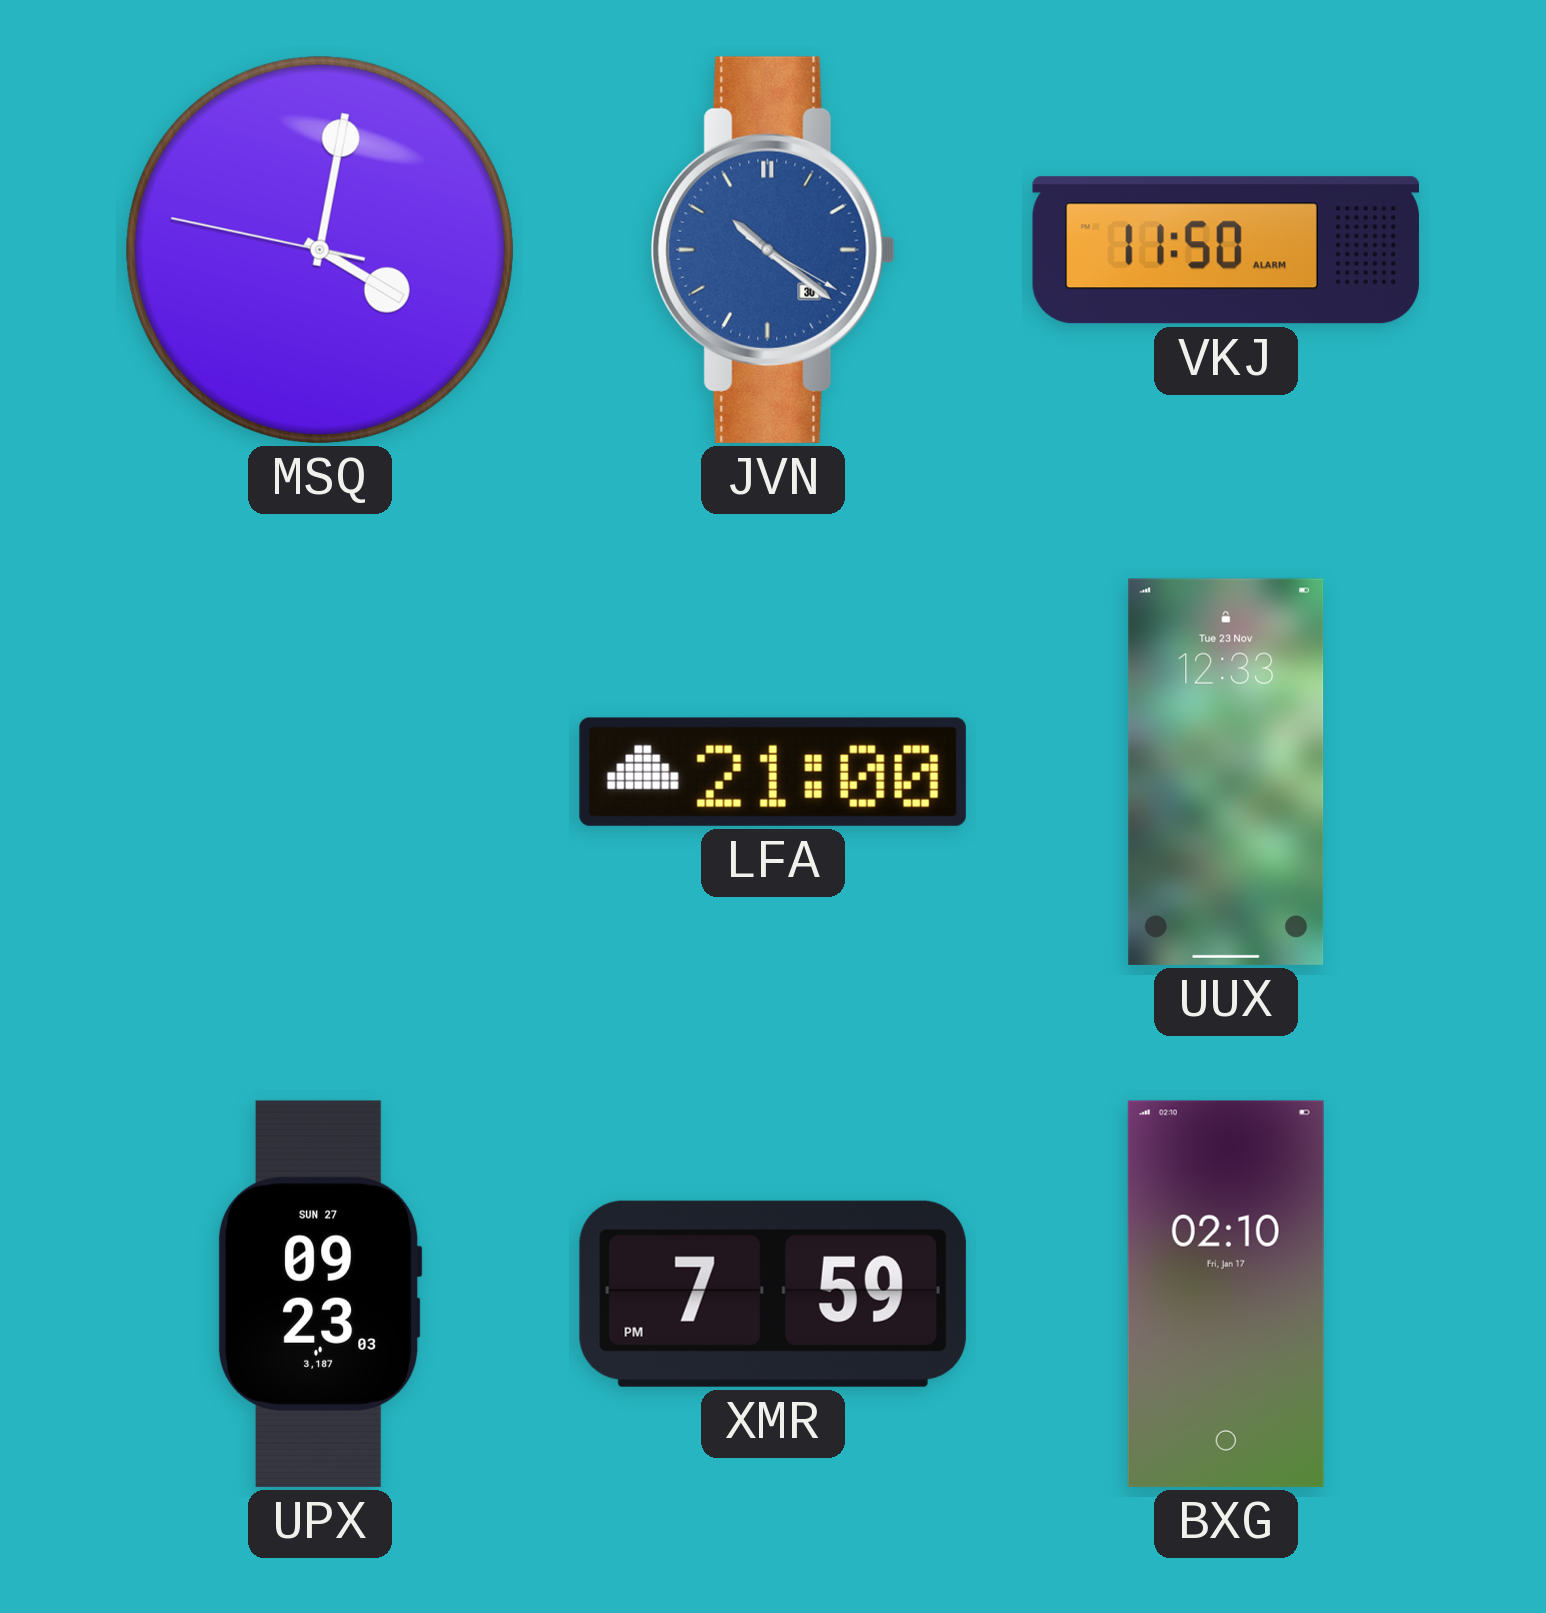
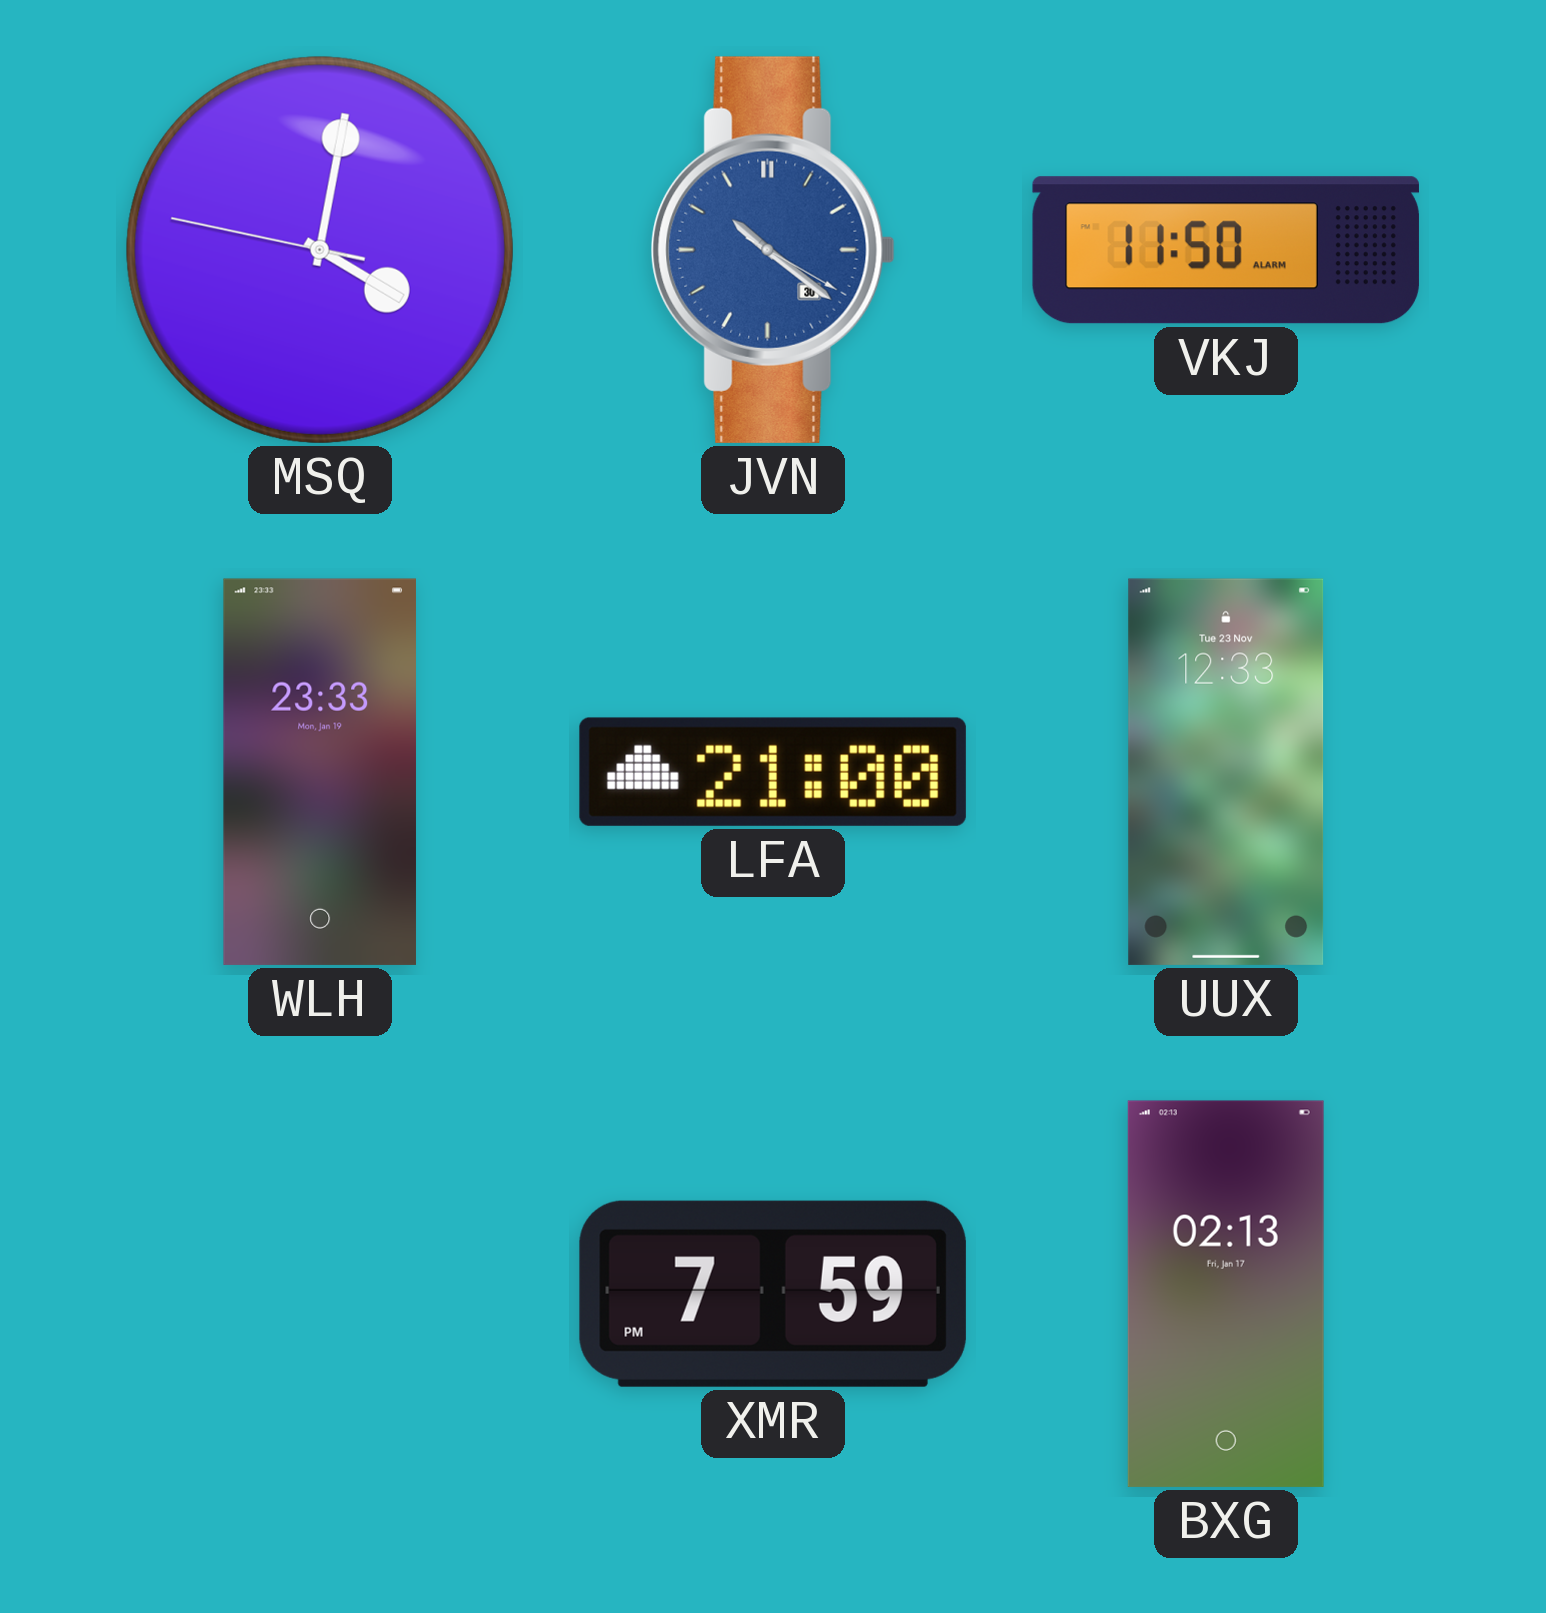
WLH: none -> 23:33
UPX: 09:23 -> none
BXG: 02:10 -> 02:13
